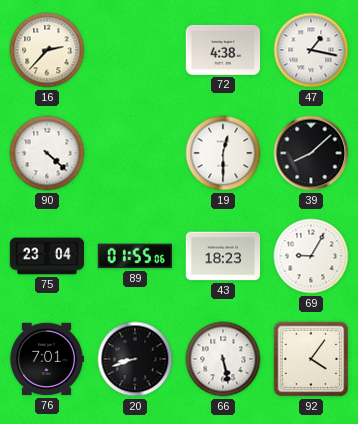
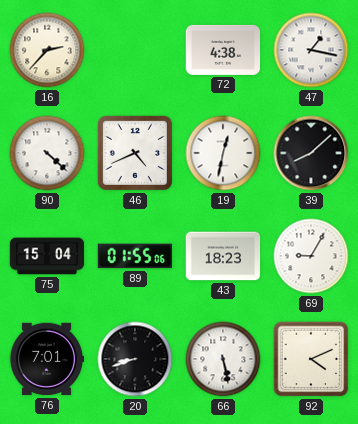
46: none -> 4:41
19: 12:30 -> 12:32
75: 23:04 -> 15:04
92: 4:06 -> 4:11
